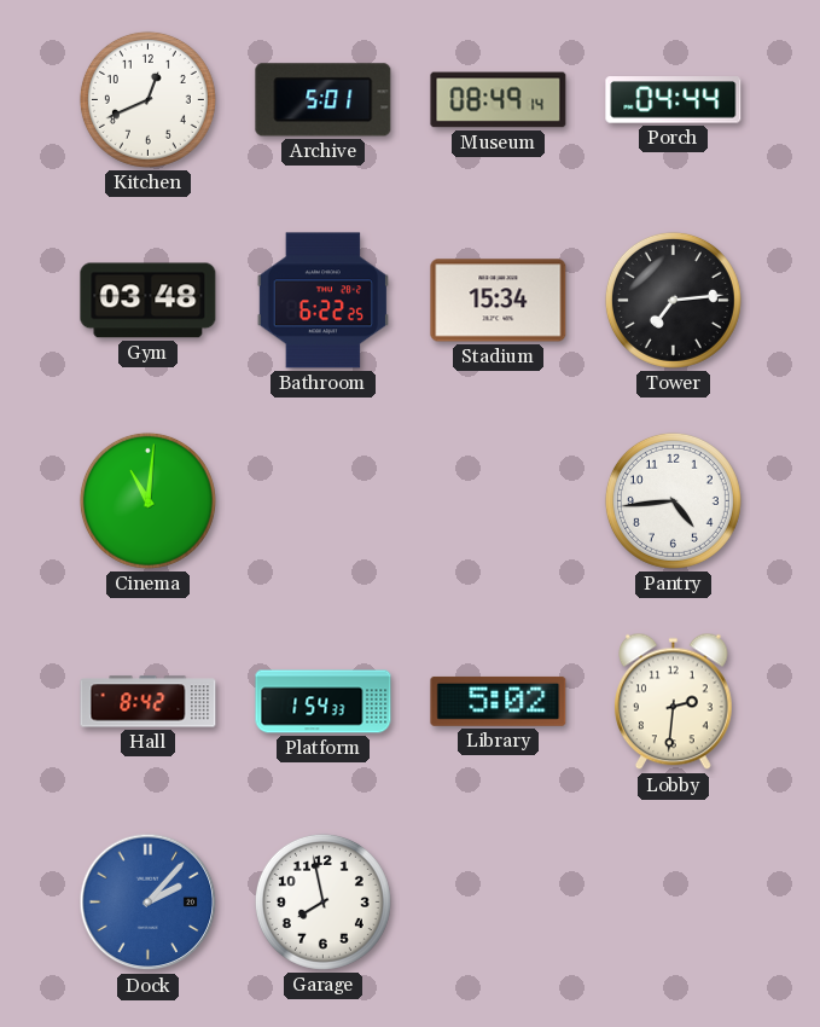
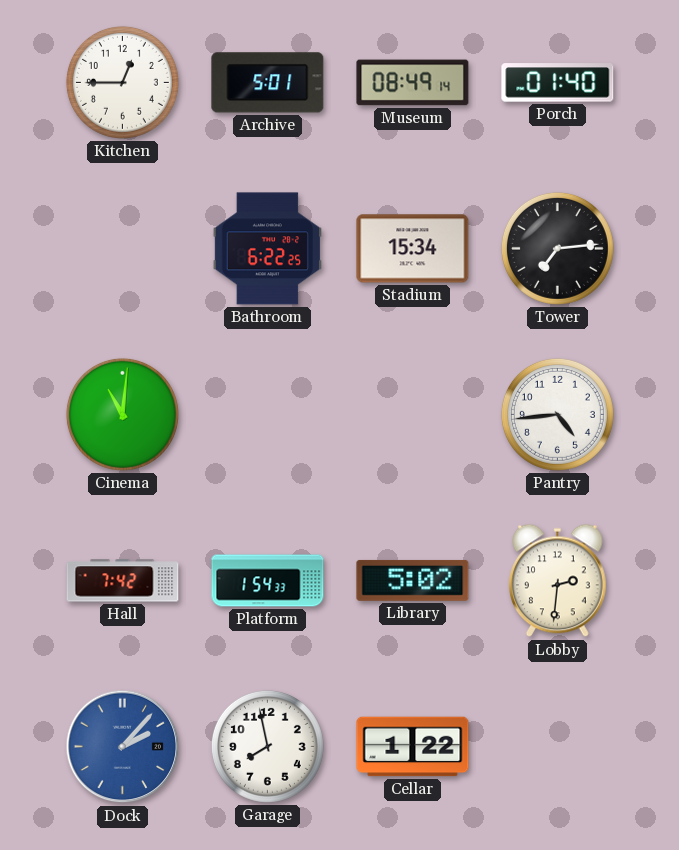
Kitchen: 12:41 -> 12:45
Porch: 04:44 -> 01:40
Gym: 03:48 -> none
Hall: 8:42 -> 7:42
Cellar: none -> 1:22
